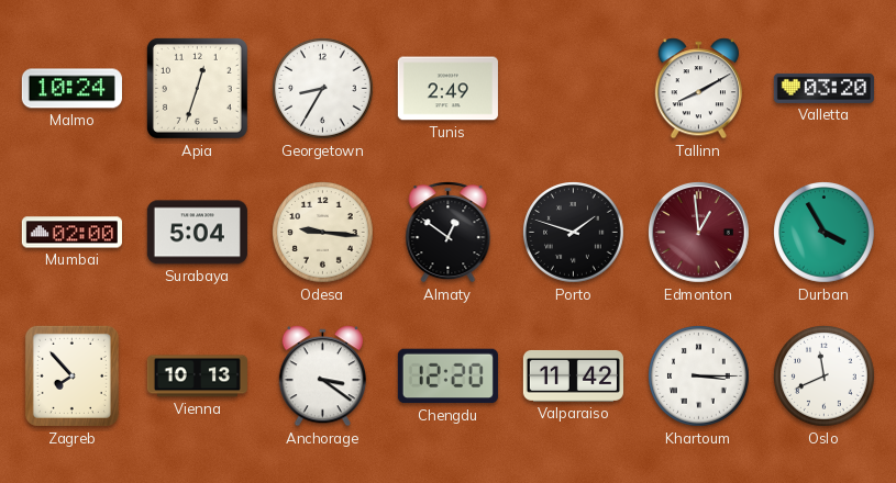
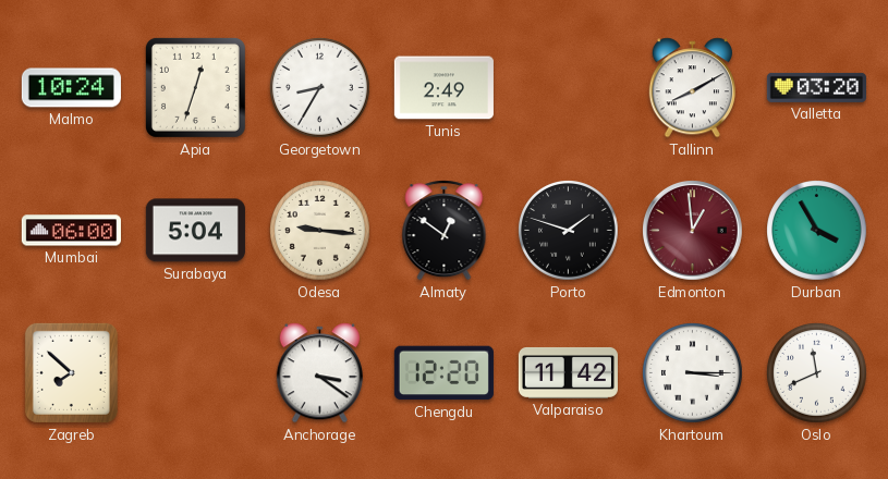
Mumbai: 02:00 -> 06:00
Zagreb: 7:53 -> 7:52
Vienna: 10:13 -> none
